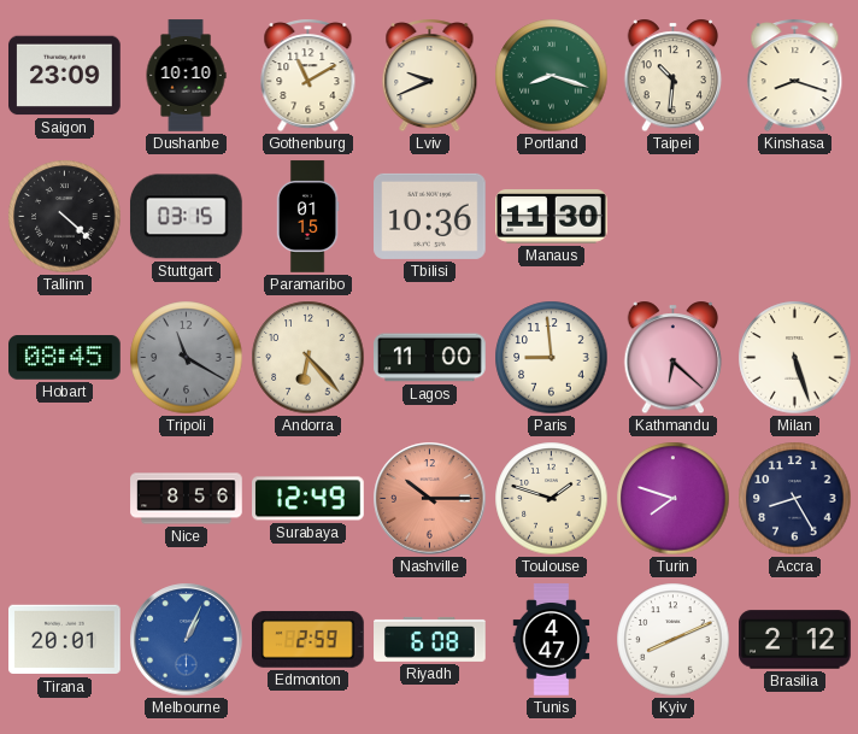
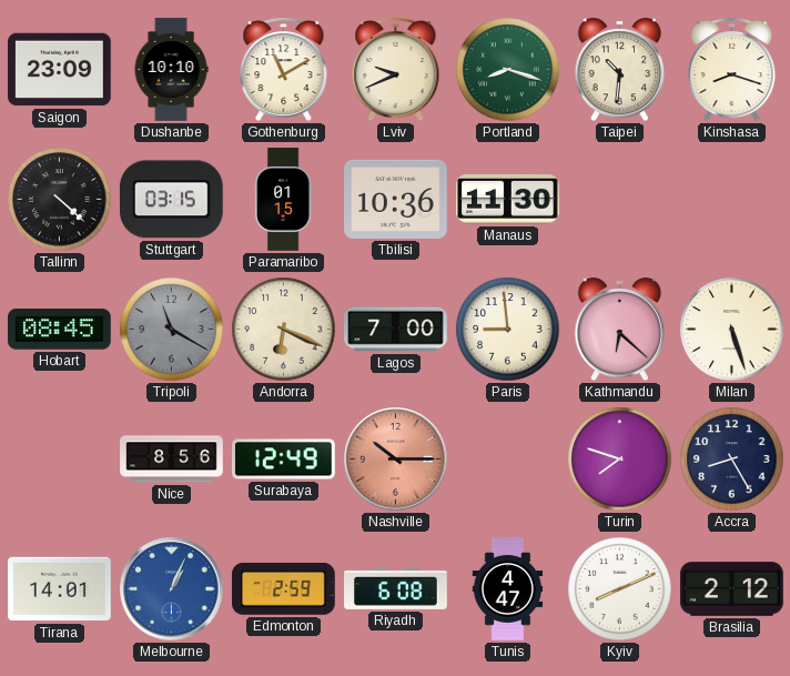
Andorra: 6:23 -> 6:19
Lagos: 11:00 -> 7:00
Toulouse: 1:48 -> none
Tirana: 20:01 -> 14:01
